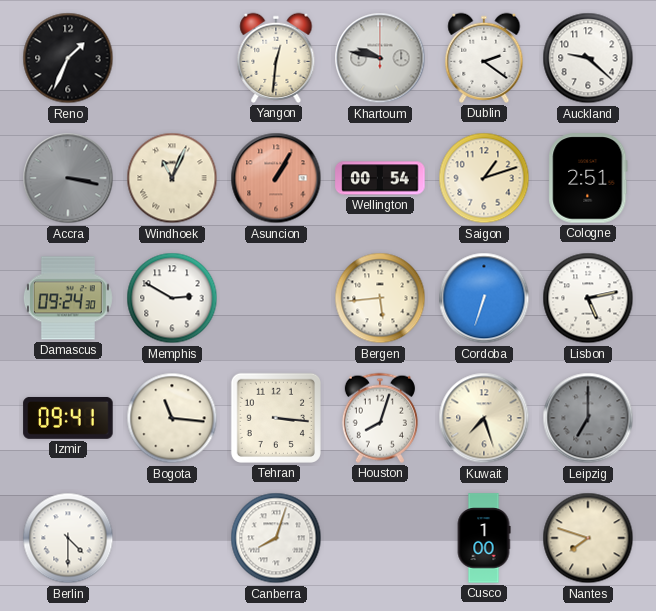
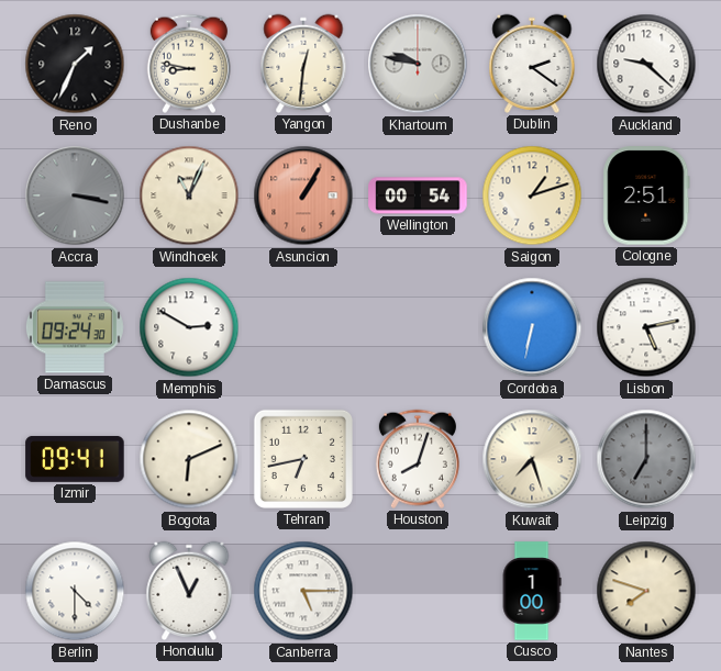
Dushanbe: none -> 8:47
Bergen: 5:44 -> none
Cordoba: 6:33 -> 6:32
Bogota: 11:16 -> 6:11
Tehran: 3:16 -> 6:43
Honolulu: none -> 12:56
Canberra: 8:03 -> 5:15
